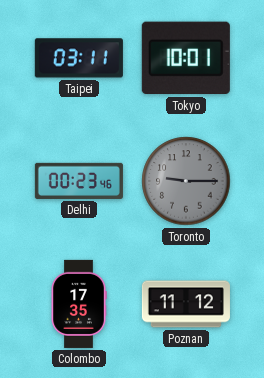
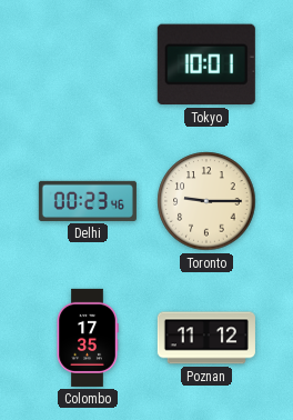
Taipei: 03:11 -> none
Toronto dial: grey -> cream
